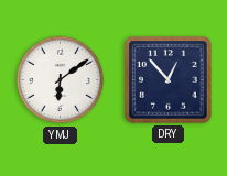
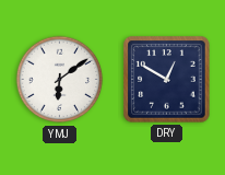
DRY: 12:53 -> 12:50
